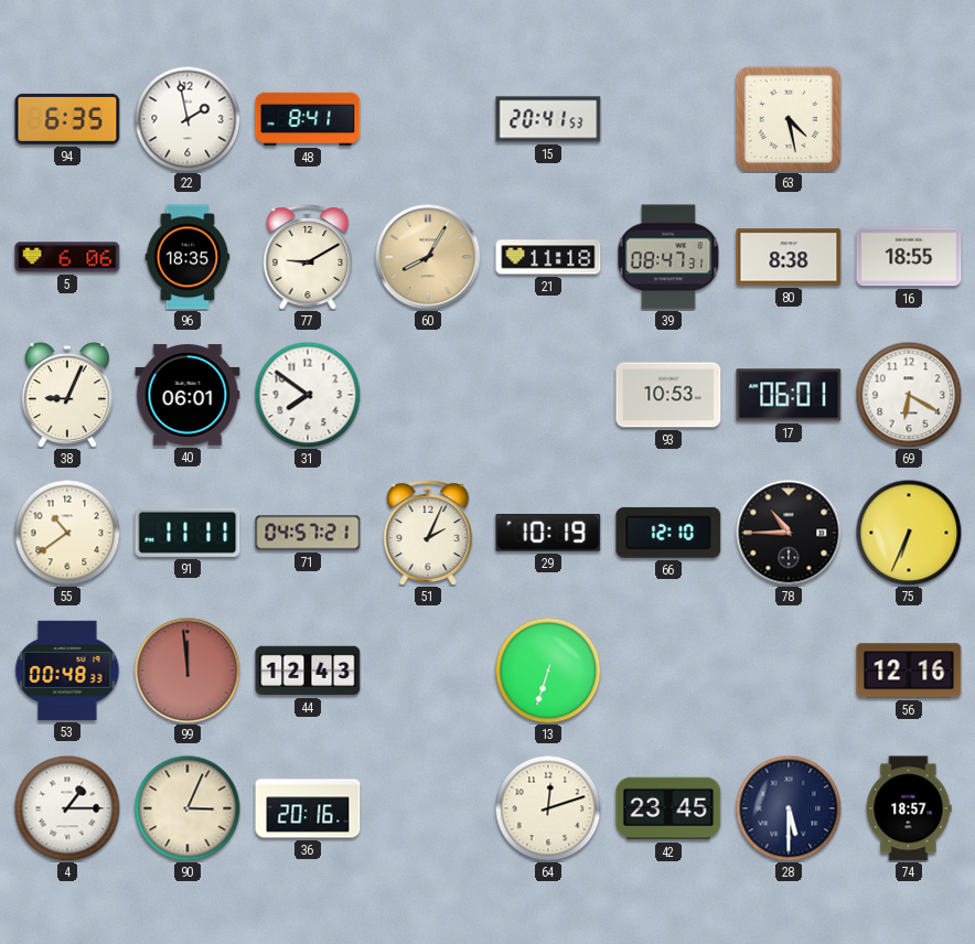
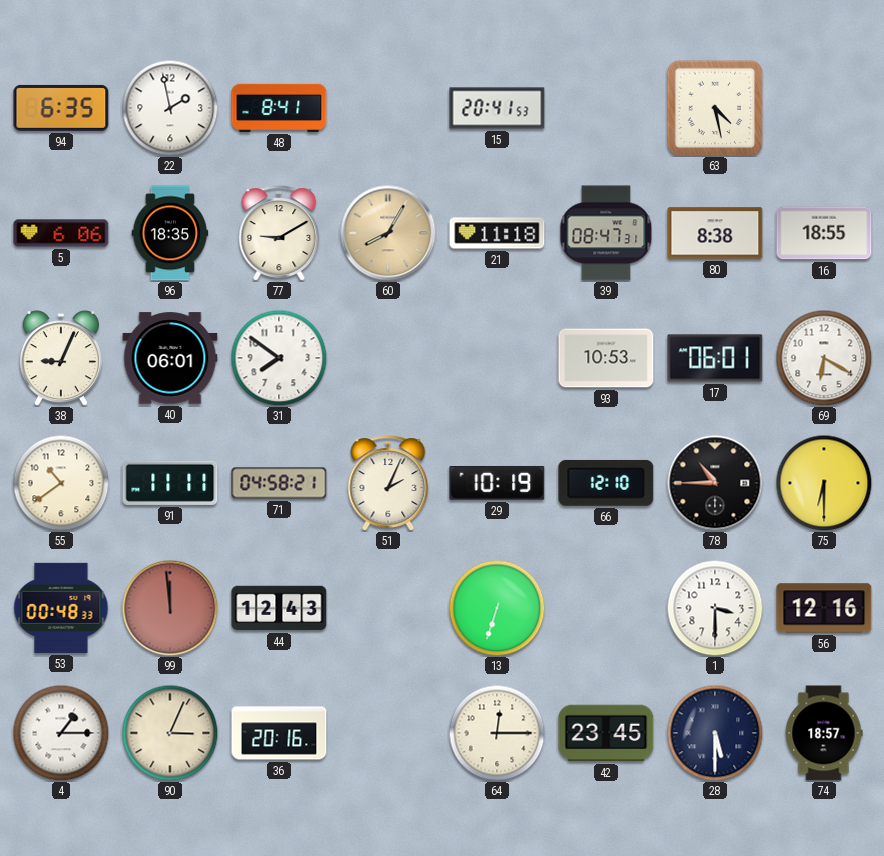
71: 04:57 -> 04:58
75: 6:34 -> 6:30
1: none -> 3:30
64: 12:12 -> 12:15
